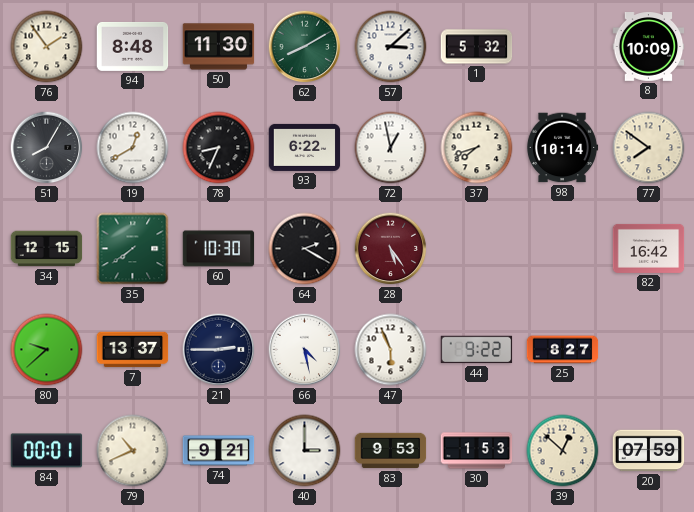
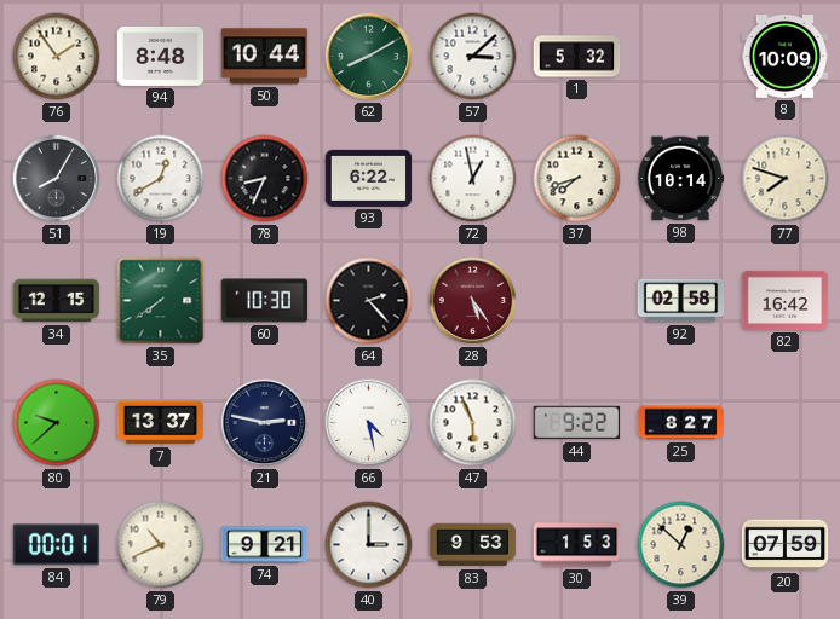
50: 11:30 -> 10:44
77: 7:51 -> 7:48
64: 2:20 -> 2:23
92: none -> 02:58
21: 2:45 -> 2:47
